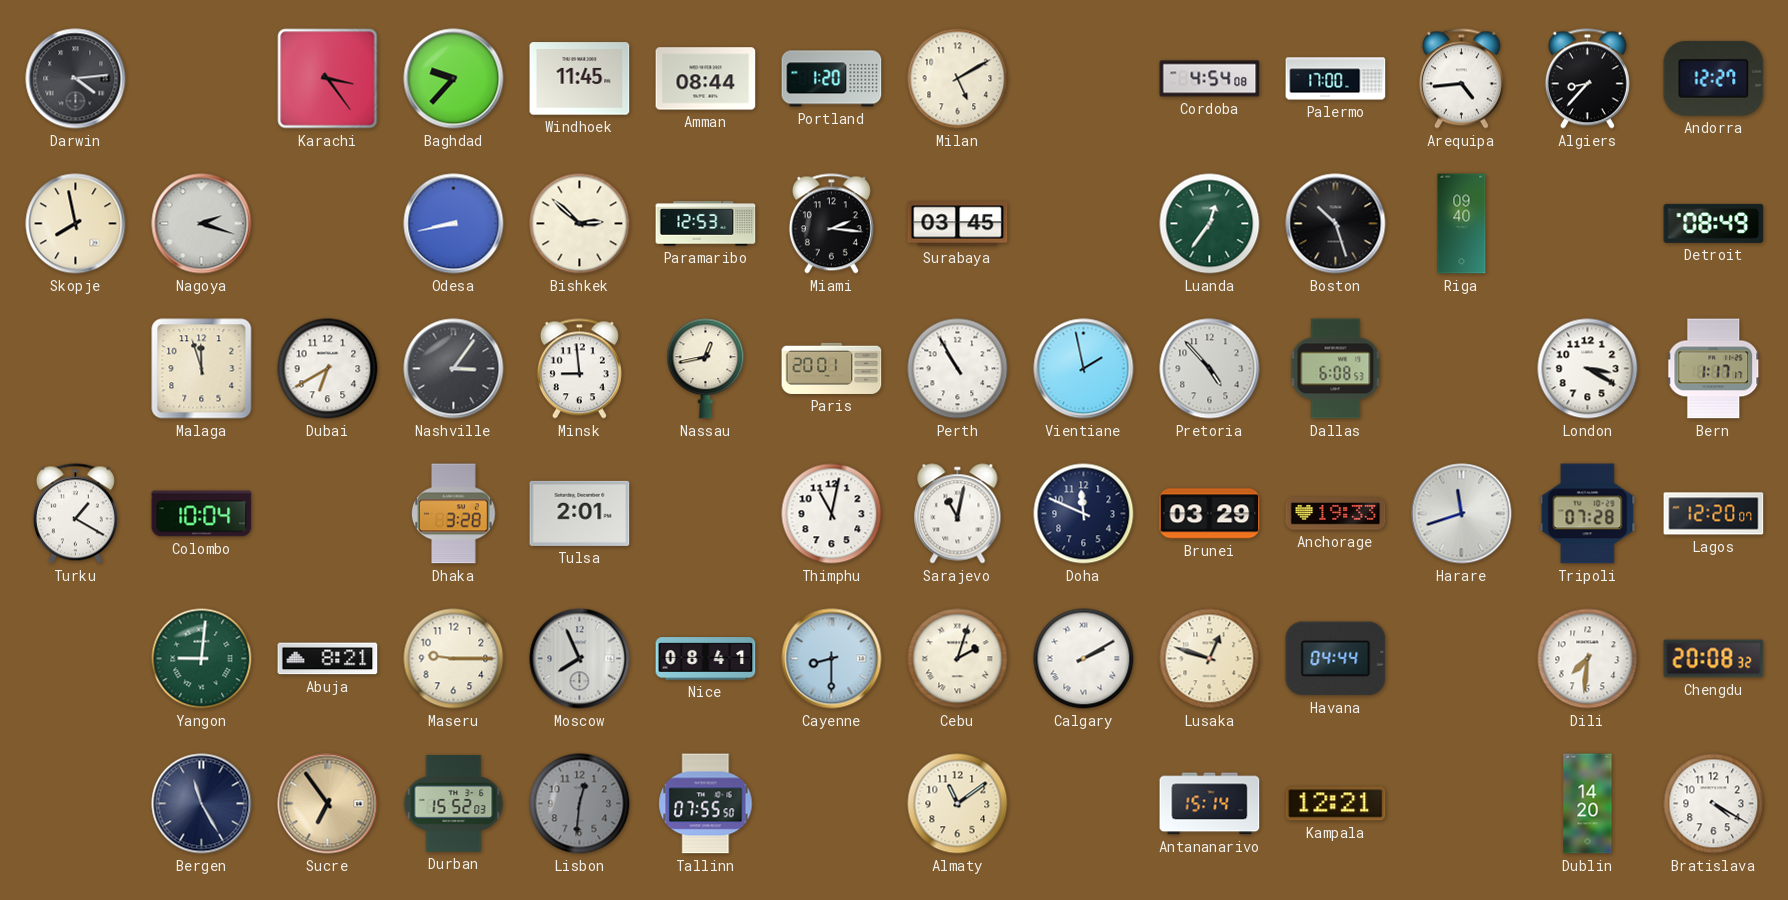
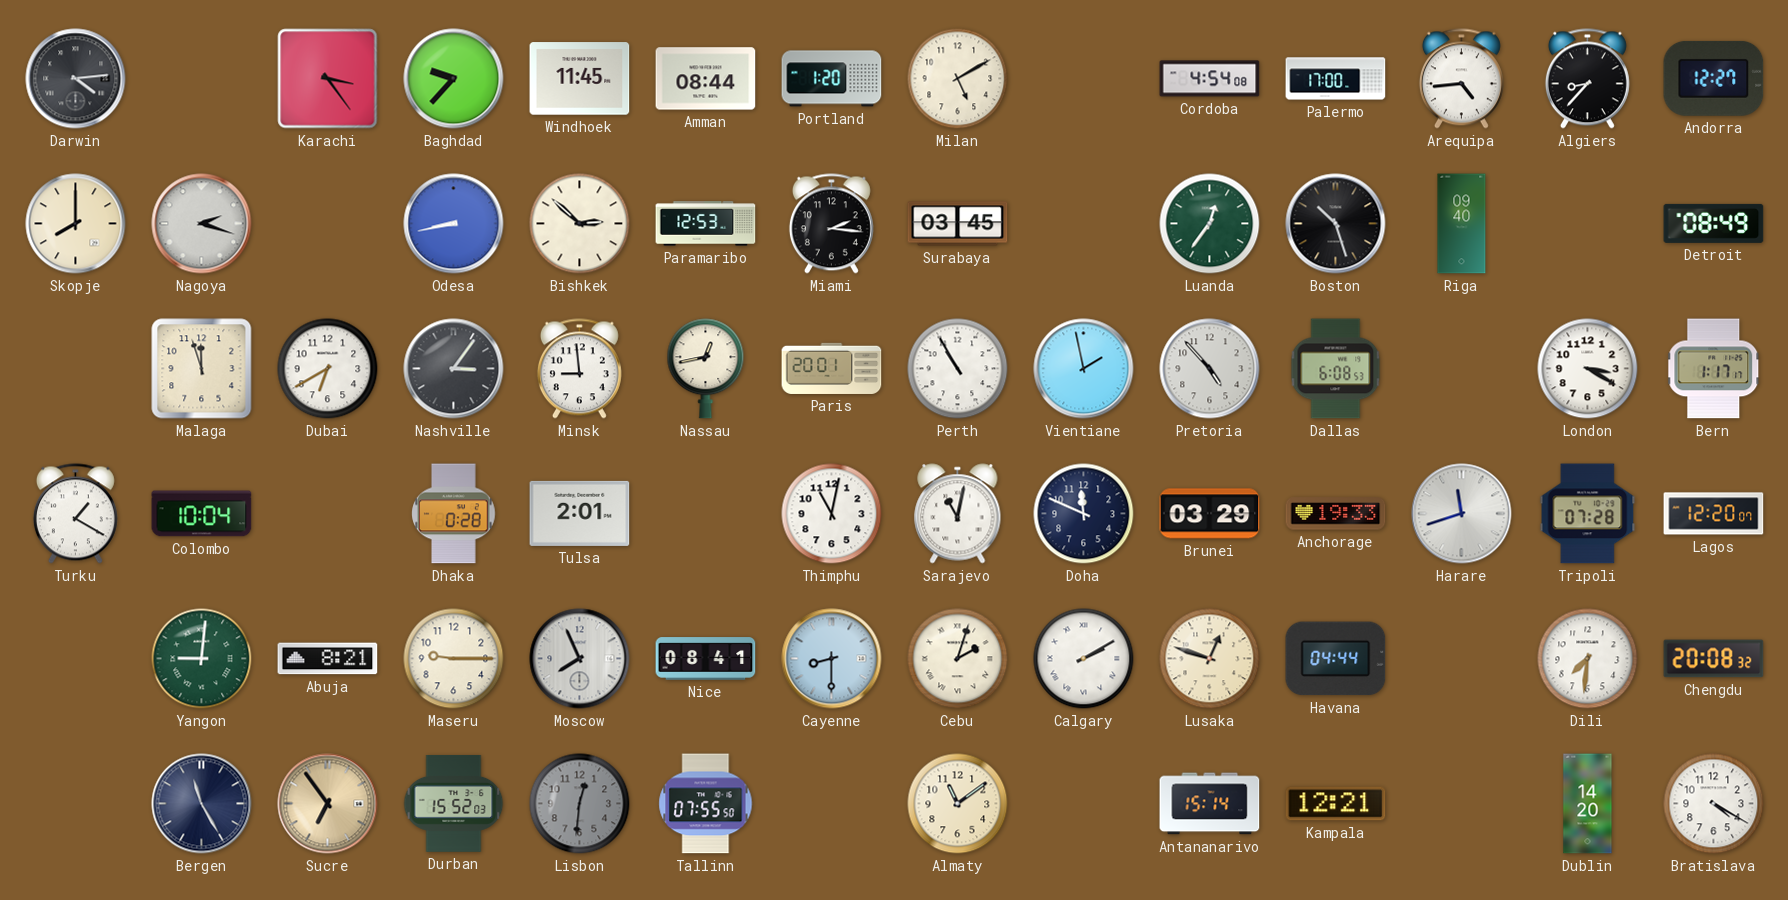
Skopje: 7:58 -> 8:00
Dhaka: 3:28 -> 0:28
